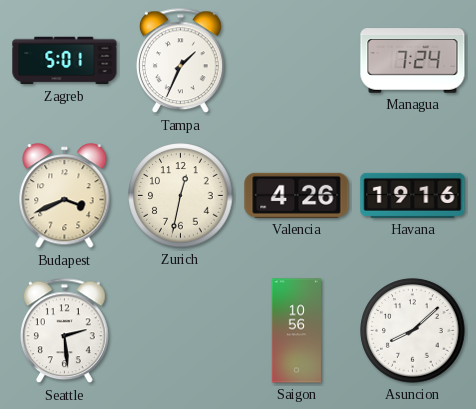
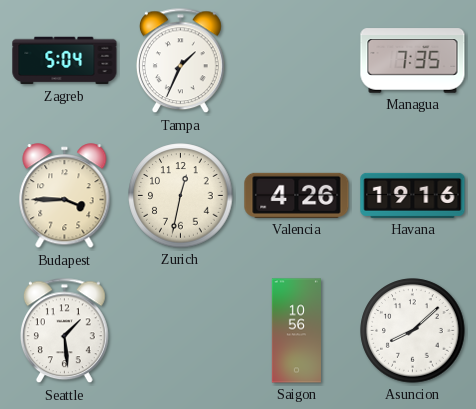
Zagreb: 5:01 -> 5:04
Managua: 7:24 -> 7:35
Budapest: 3:41 -> 3:45
Seattle: 2:29 -> 1:29
